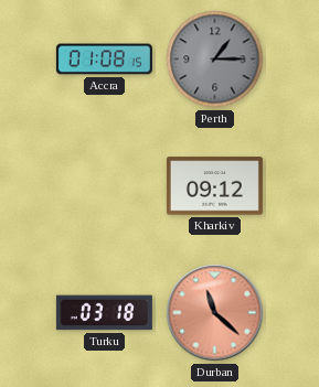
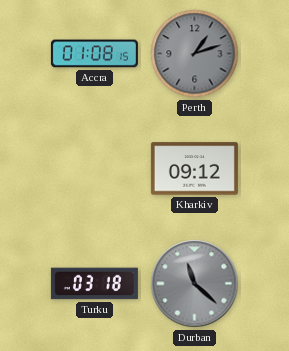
Perth: 1:15 -> 1:12
Durban dial: salmon -> grey
